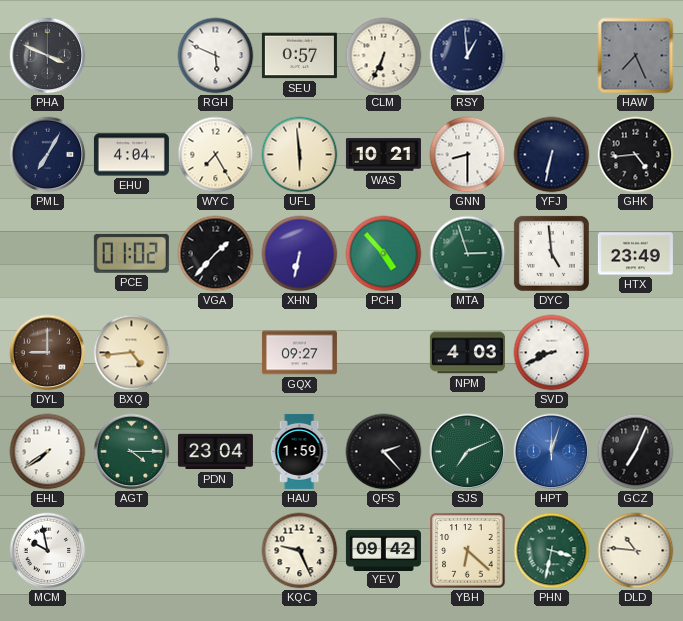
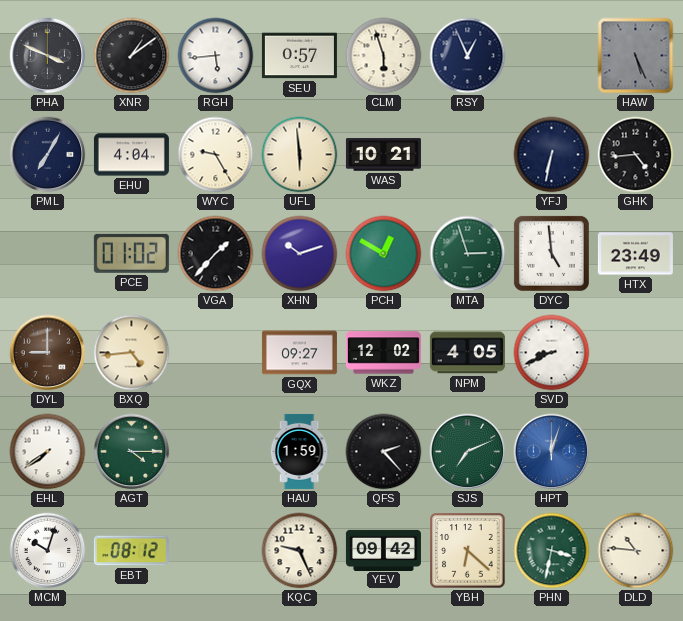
XNR: none -> 1:09
RGH: 5:49 -> 5:44
CLM: 6:34 -> 5:57
RSY: 12:59 -> 12:56
HAW: 7:26 -> 5:26
WYC: 7:25 -> 9:25
GNN: 8:30 -> none
XHN: 6:32 -> 10:12
PCH: 4:53 -> 12:50
WKZ: none -> 12:02
NPM: 4:03 -> 4:05
PDN: 23:04 -> none
GCZ: 7:04 -> none
MCM: 9:58 -> 10:03
EBT: none -> 08:12
